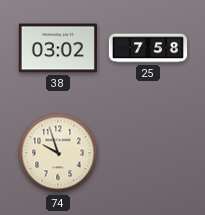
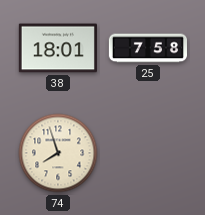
38: 03:02 -> 18:01
74: 9:57 -> 7:57
